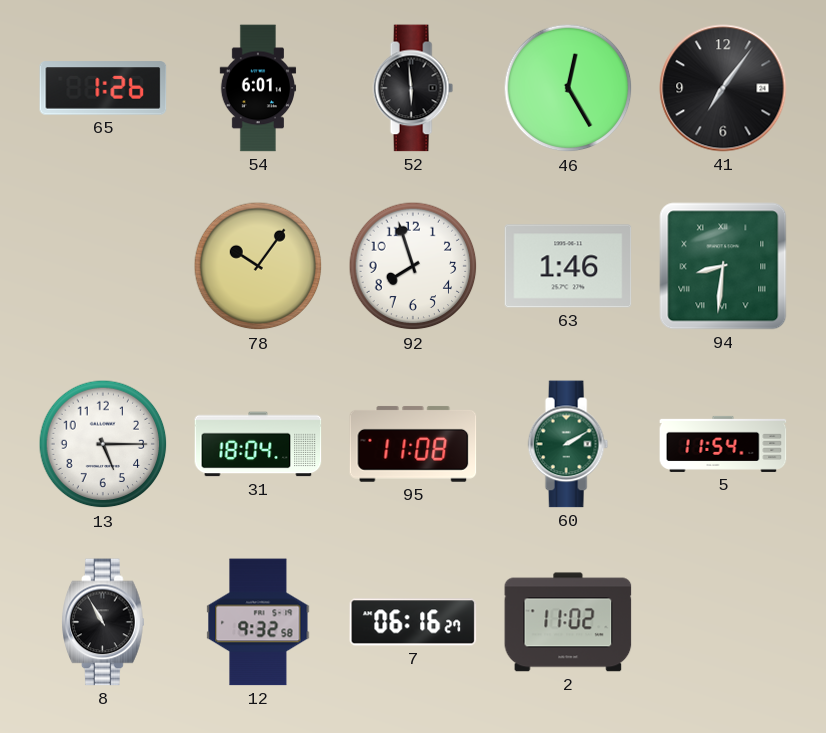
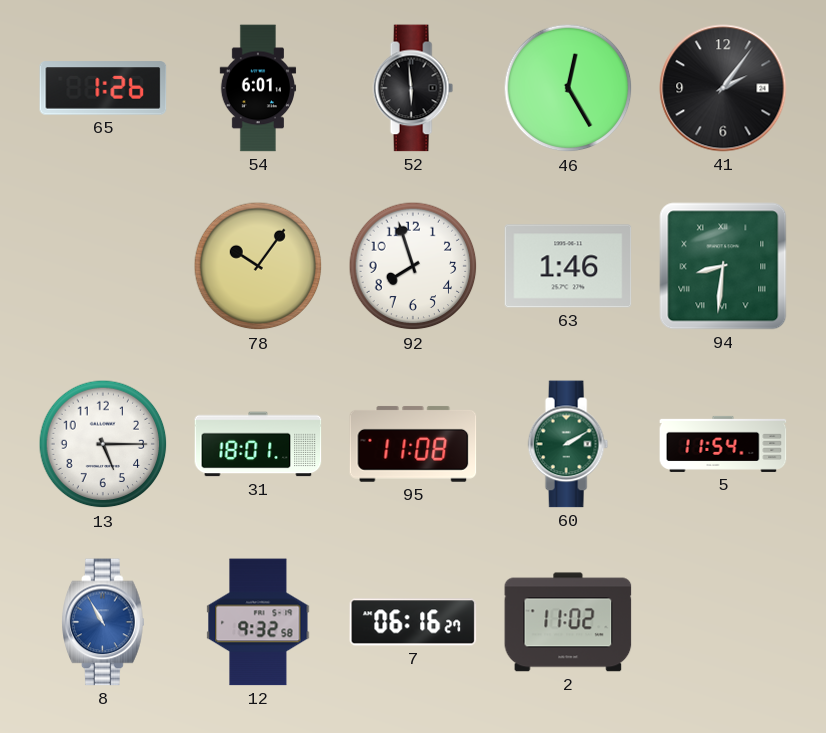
41: 7:06 -> 2:06
31: 18:04 -> 18:01
8 dial: black -> blue
